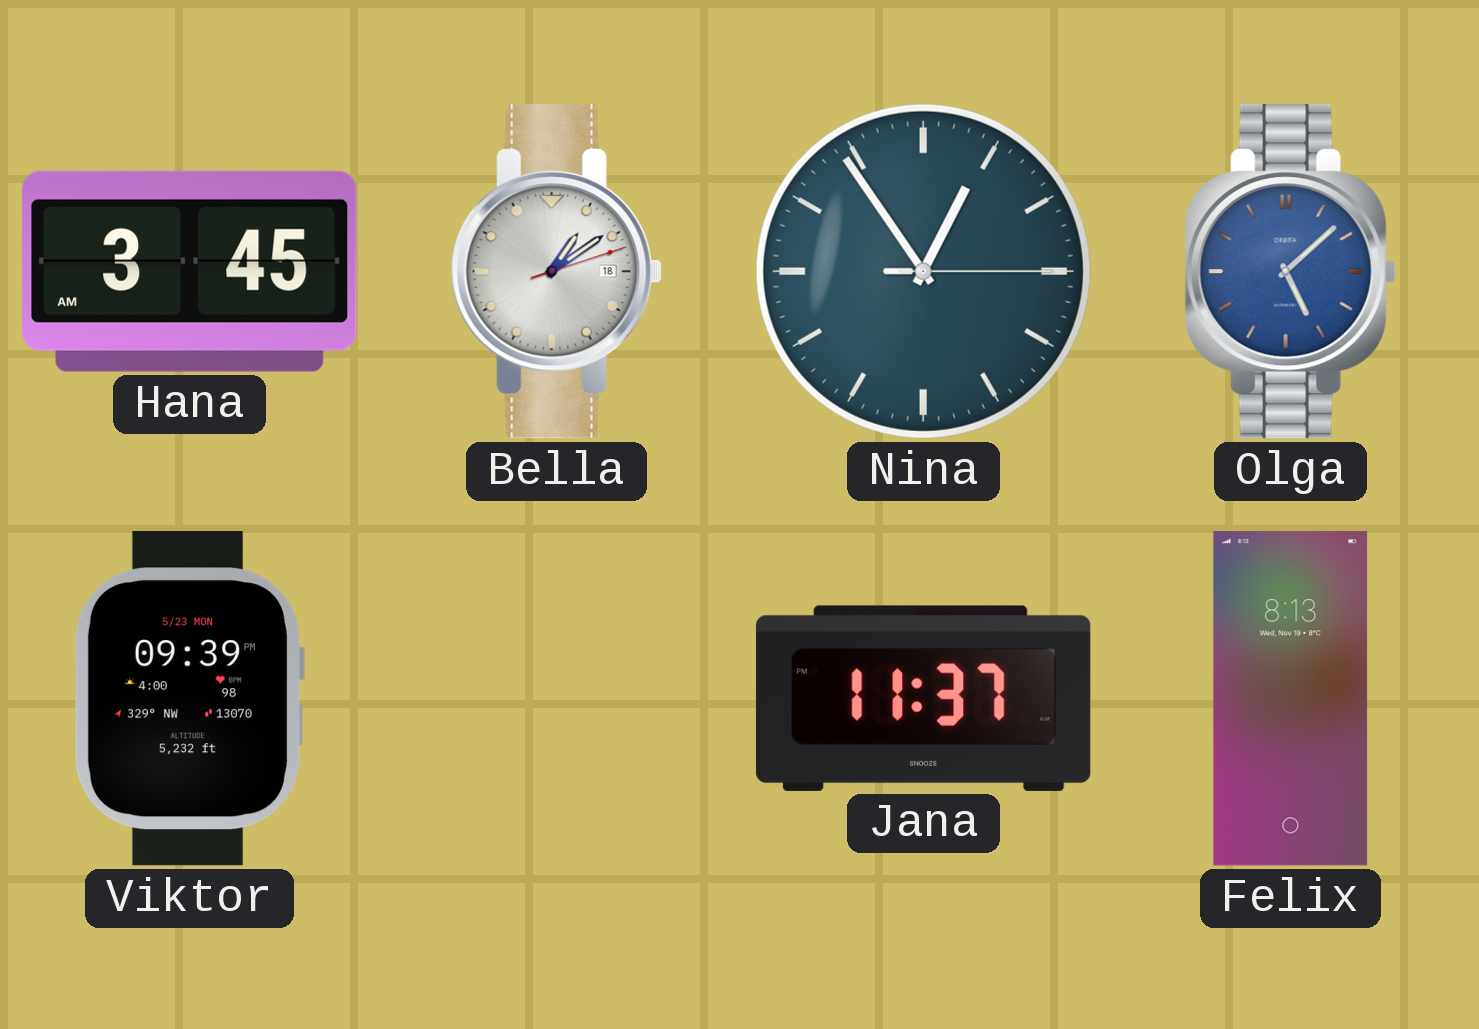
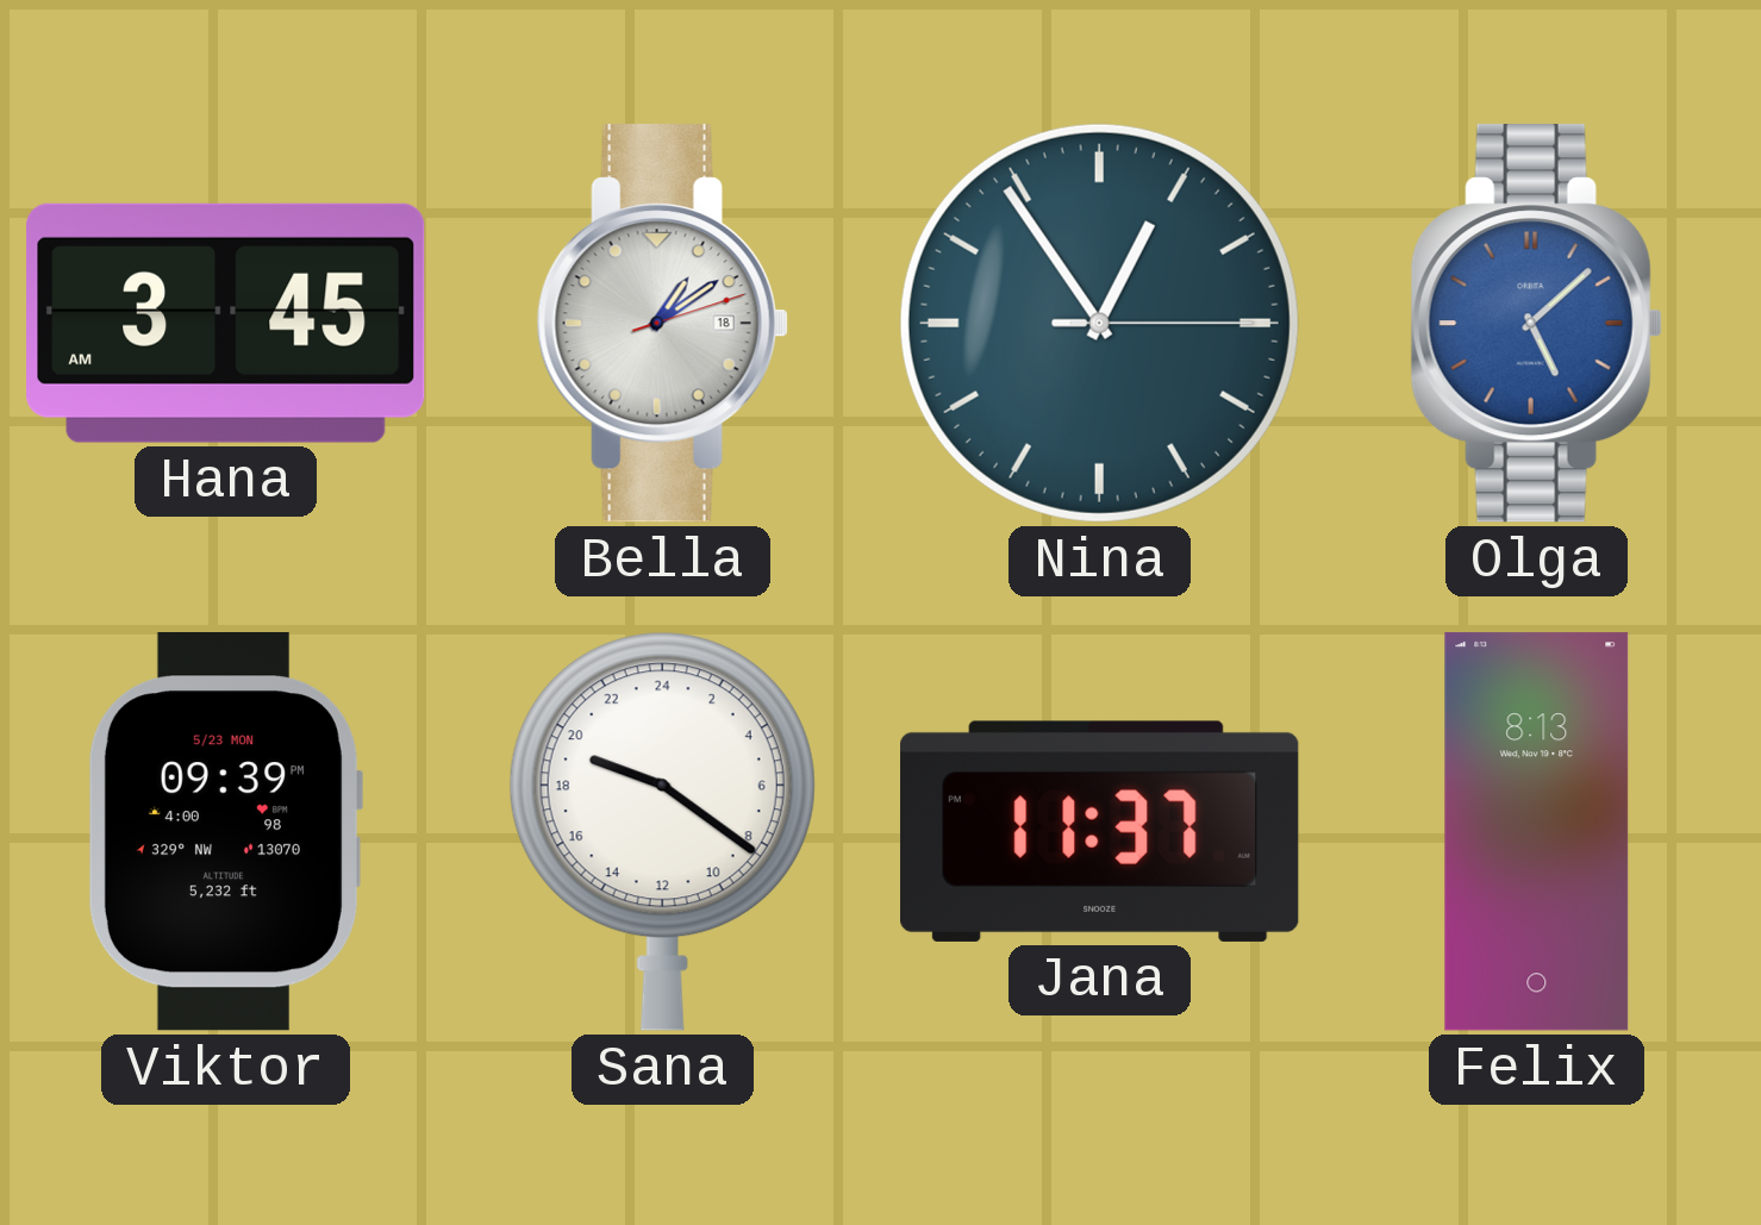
Sana: none -> 19:21
